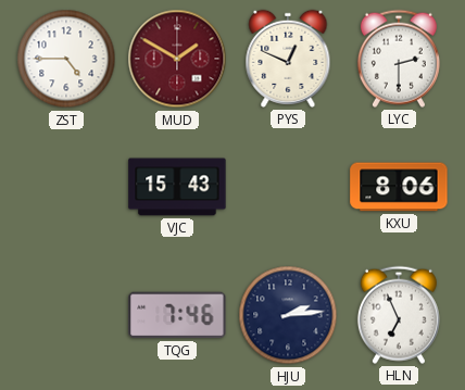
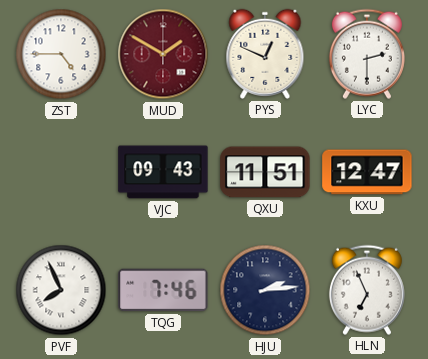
VJC: 15:43 -> 09:43
QXU: none -> 11:51
KXU: 8:06 -> 12:47
PVF: none -> 7:56
